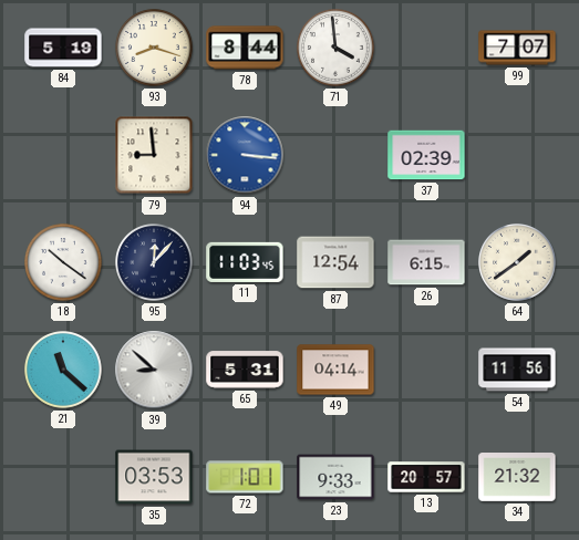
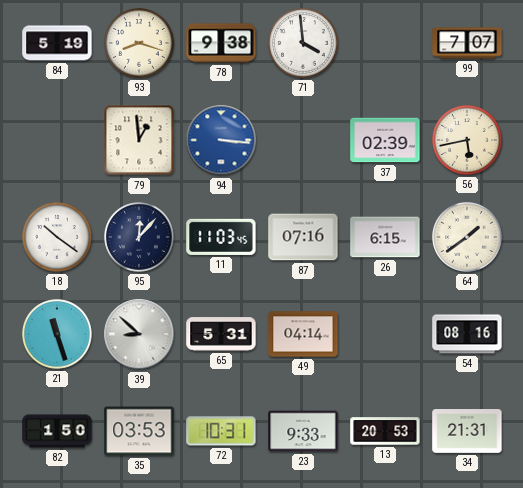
78: 8:44 -> 9:38
79: 8:59 -> 12:59
56: none -> 5:43
87: 12:54 -> 07:16
21: 11:22 -> 11:27
54: 11:56 -> 08:16
82: none -> 1:50
72: 1:01 -> 10:31
13: 20:57 -> 20:53
34: 21:32 -> 21:31
